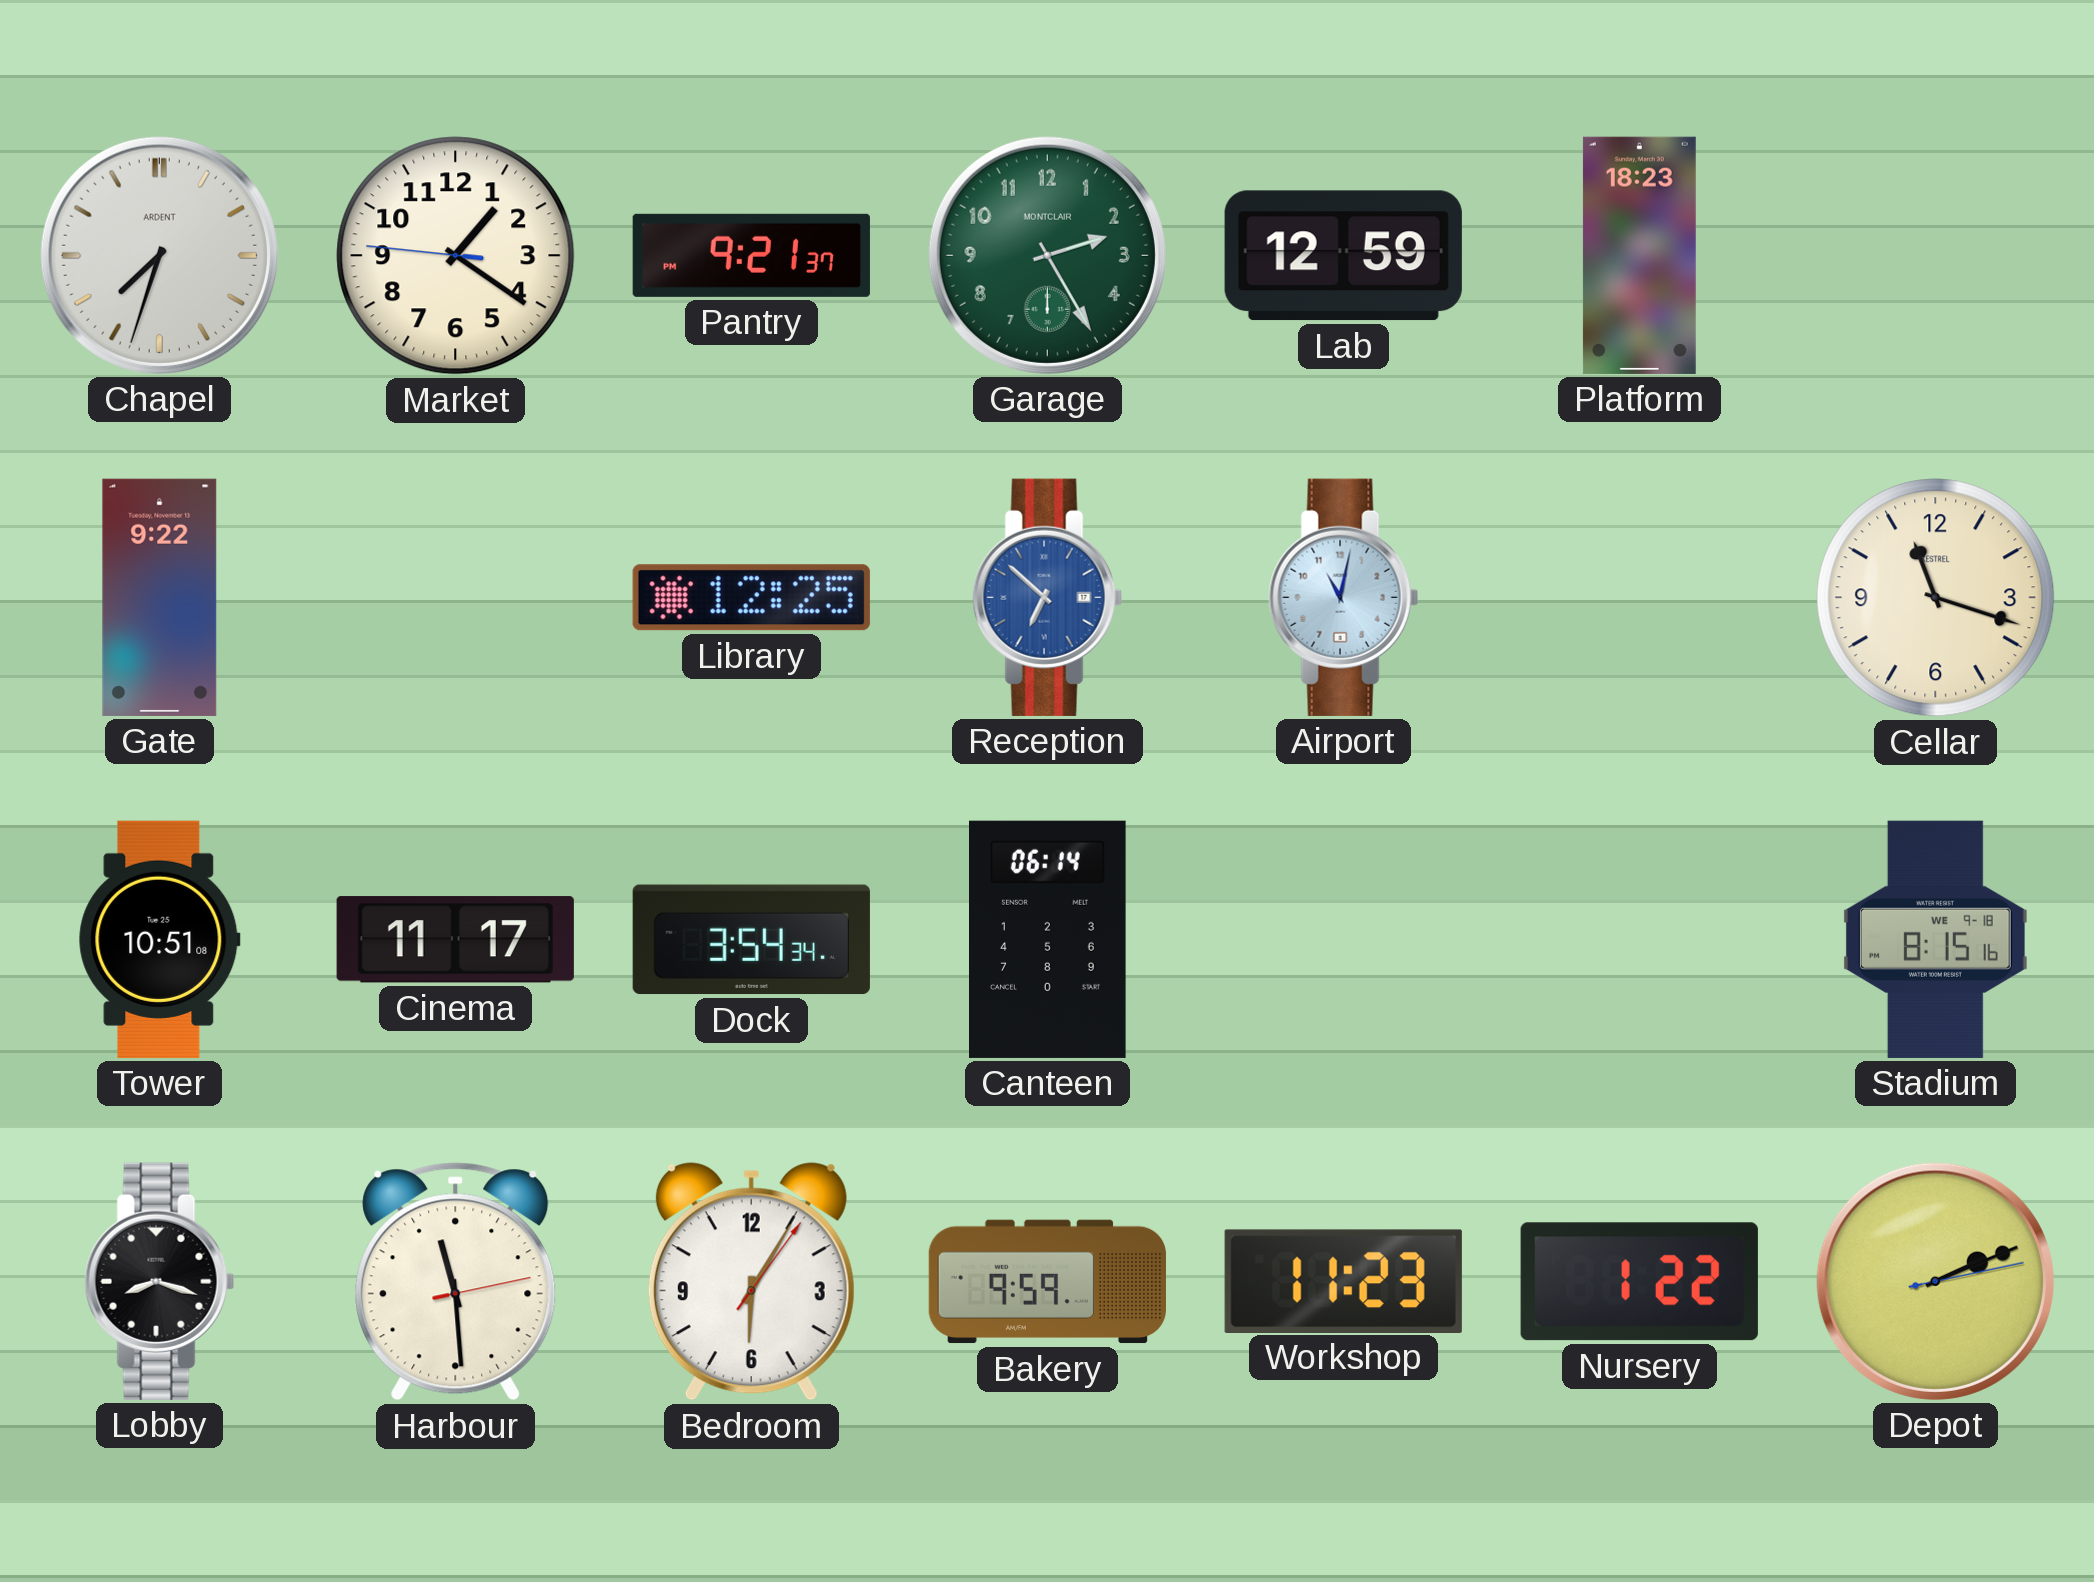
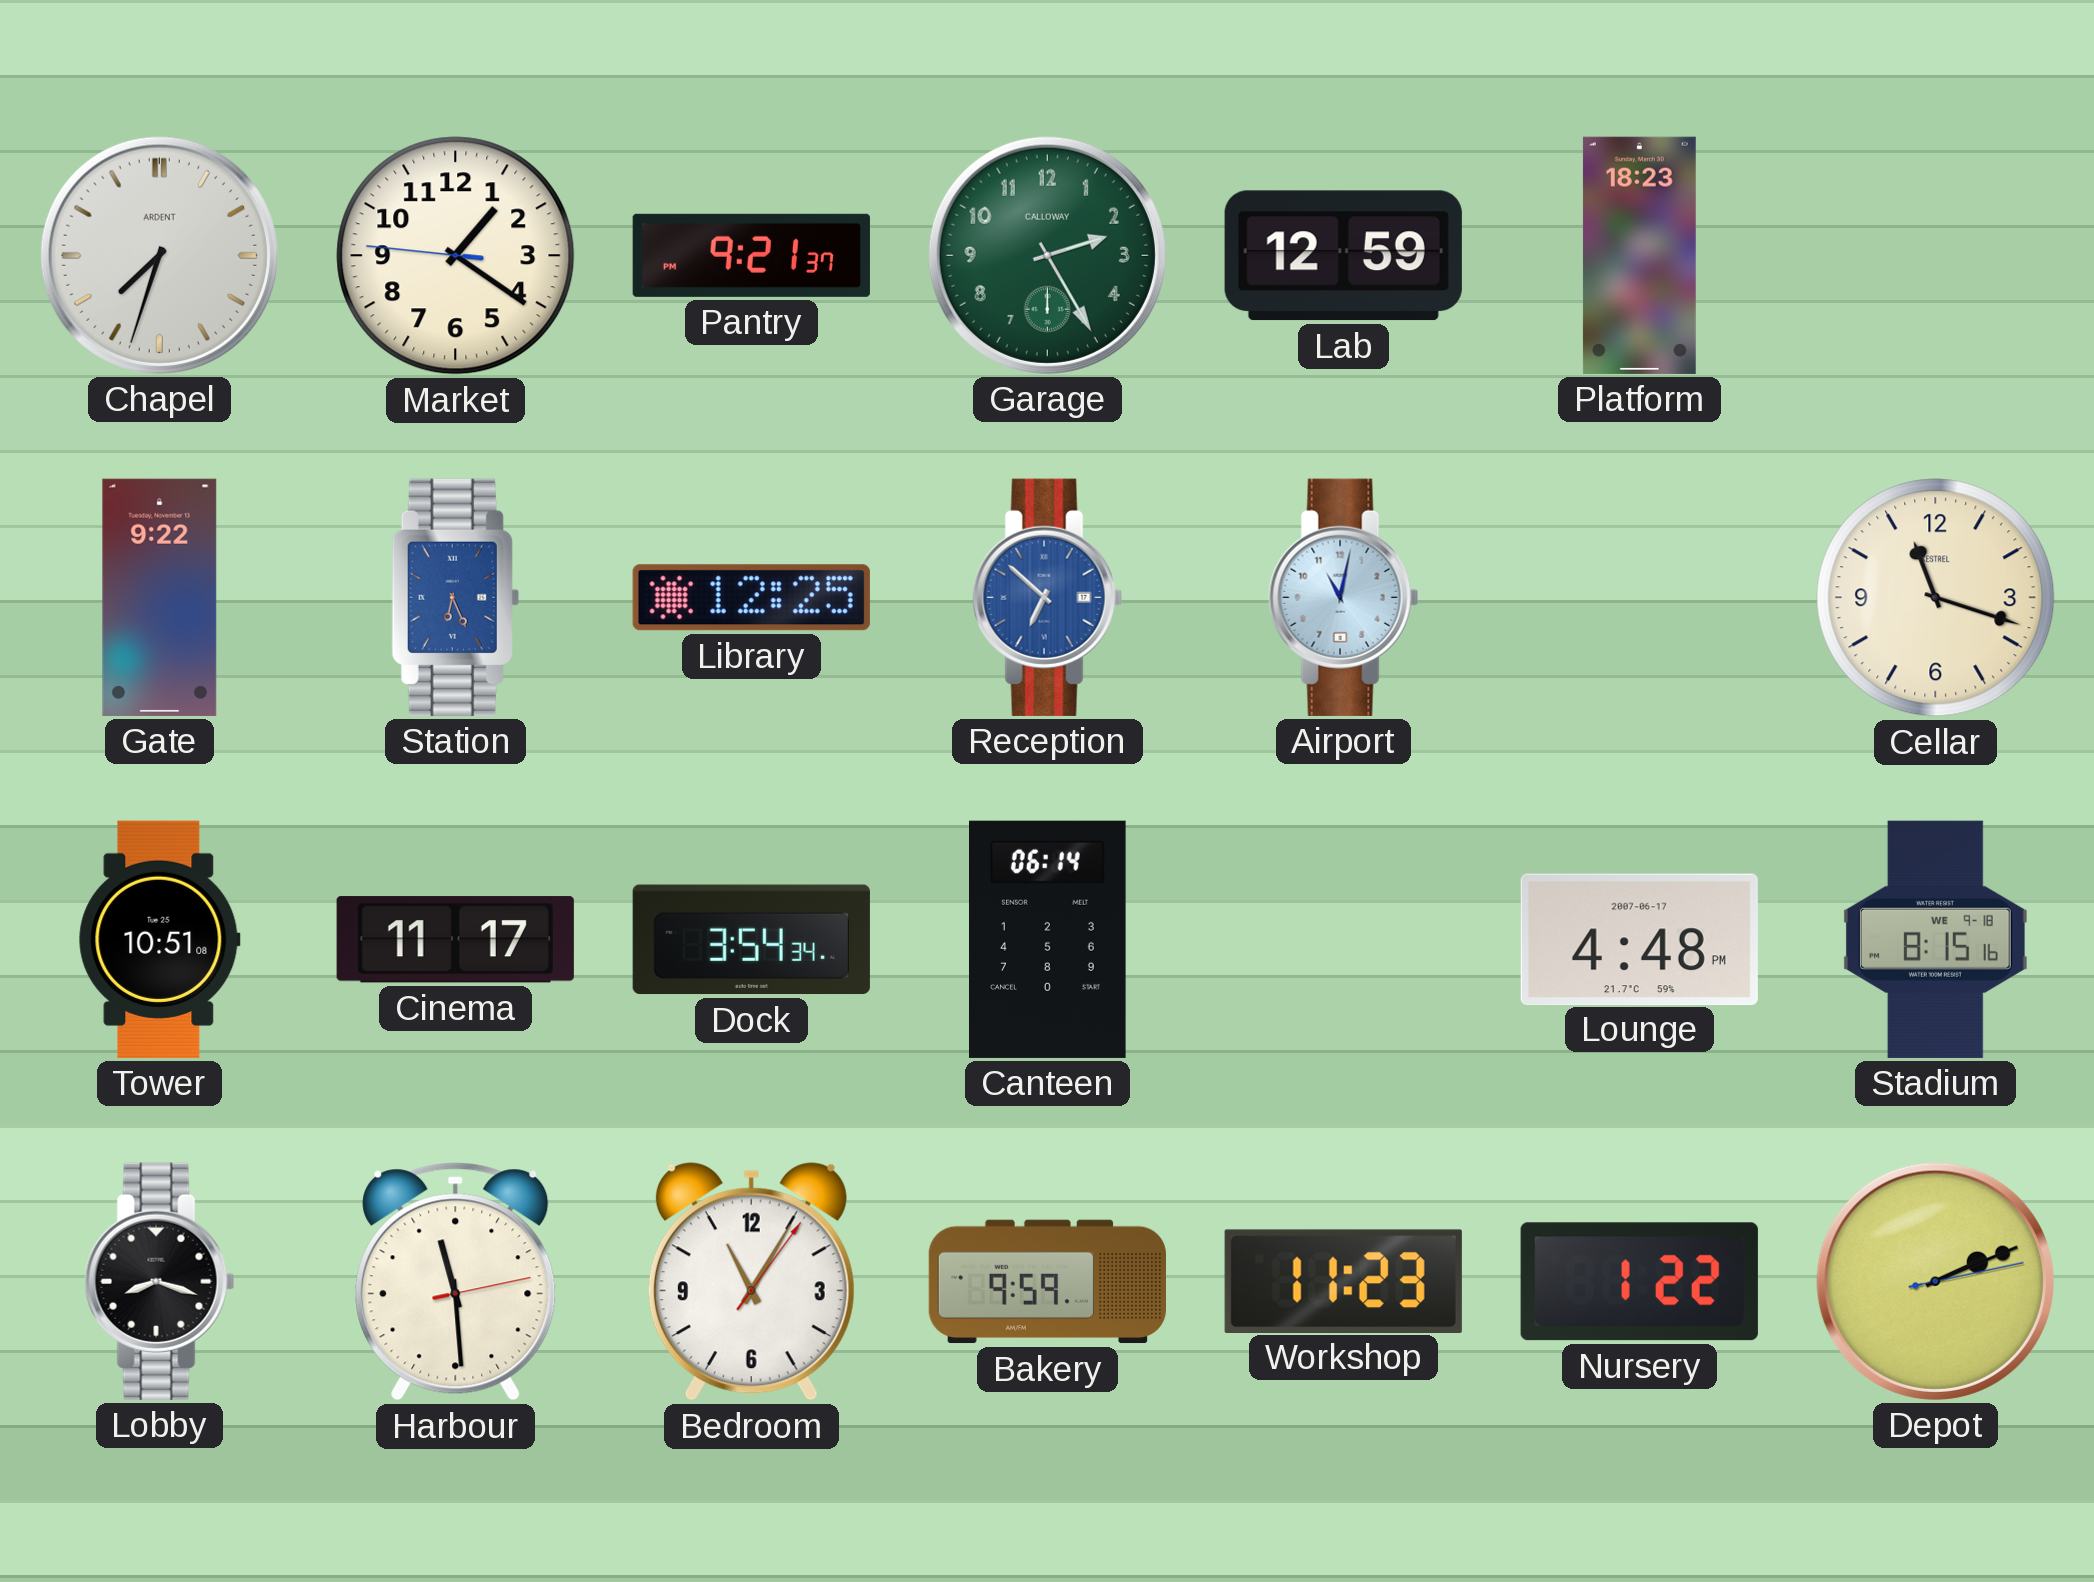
Garage brand: MONTCLAIR -> CALLOWAY
Station: none -> 6:26
Lounge: none -> 4:48
Bedroom: 6:05 -> 11:05
